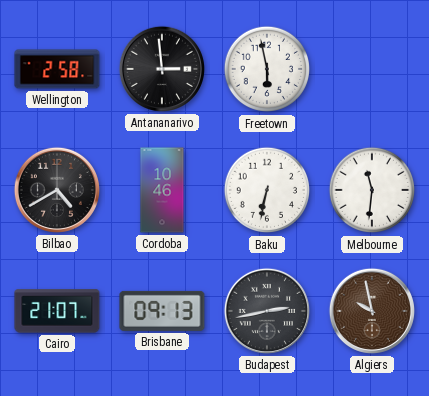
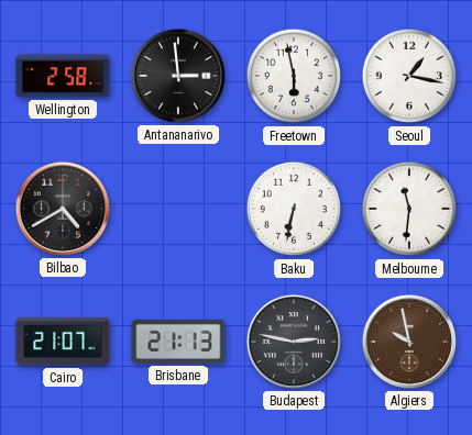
Seoul: none -> 1:17
Cordoba: 10:46 -> none
Brisbane: 09:13 -> 21:13
Budapest: 2:43 -> 2:47
